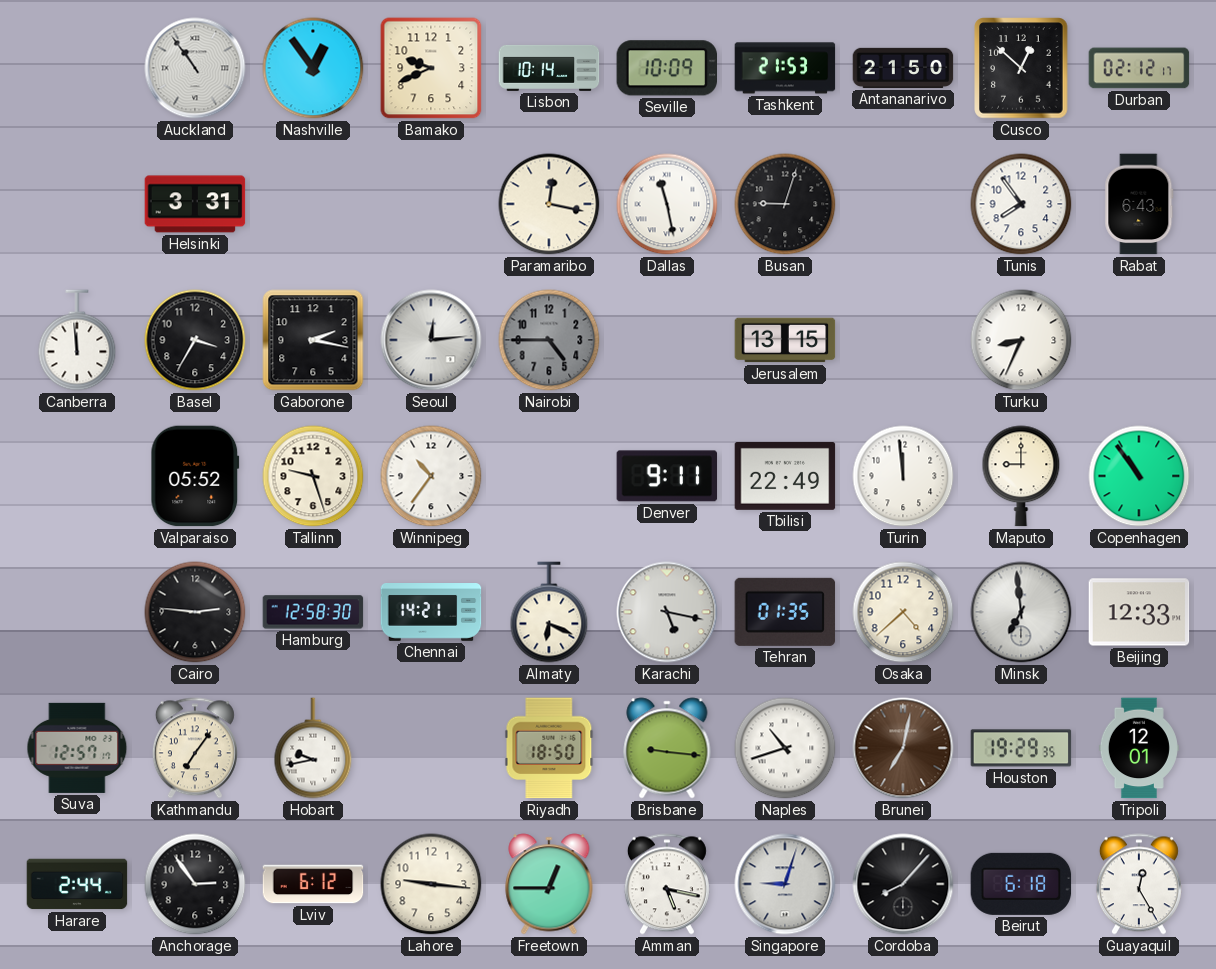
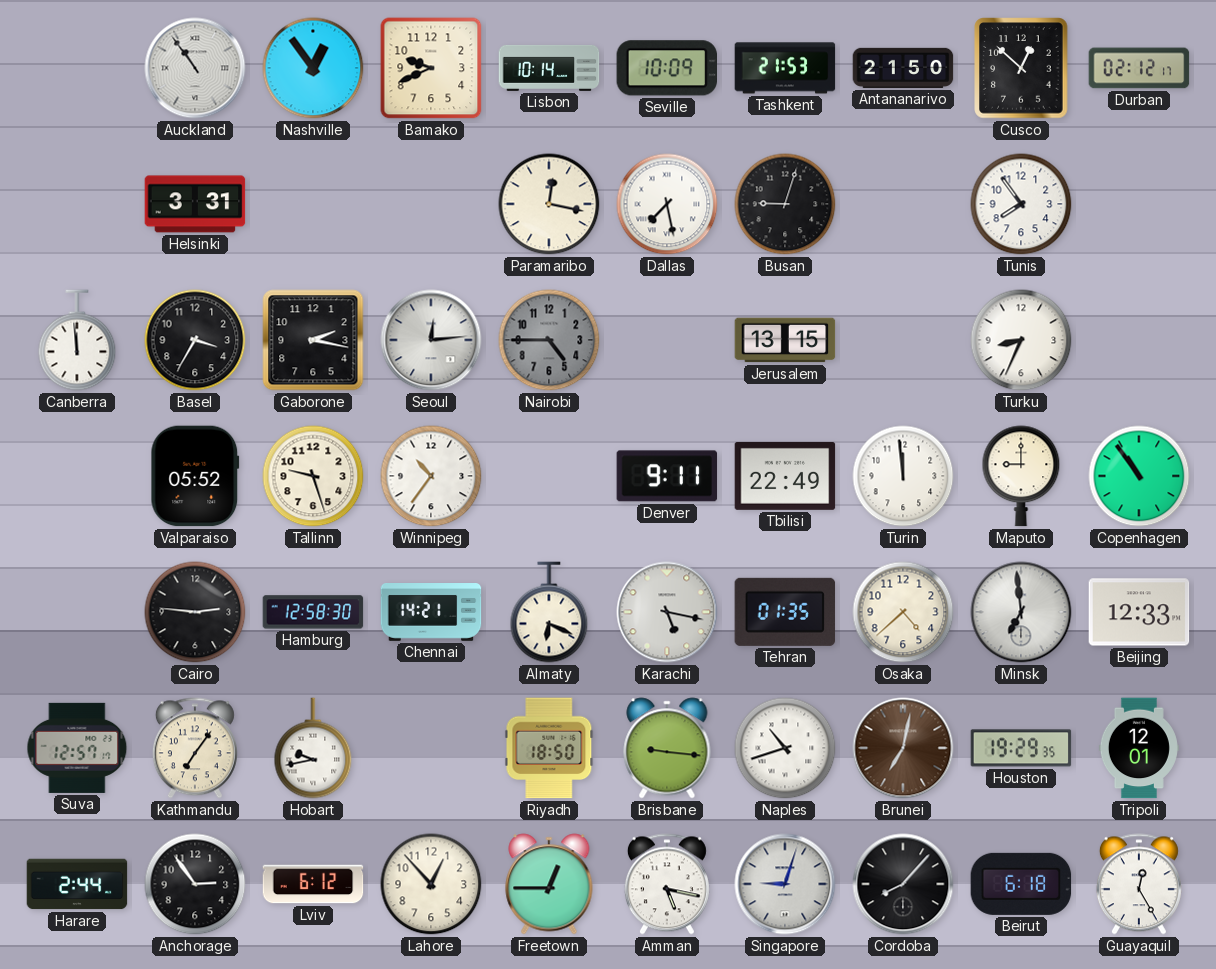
Dallas: 11:28 -> 7:28
Rabat: 6:43 -> none
Lahore: 9:16 -> 12:53
